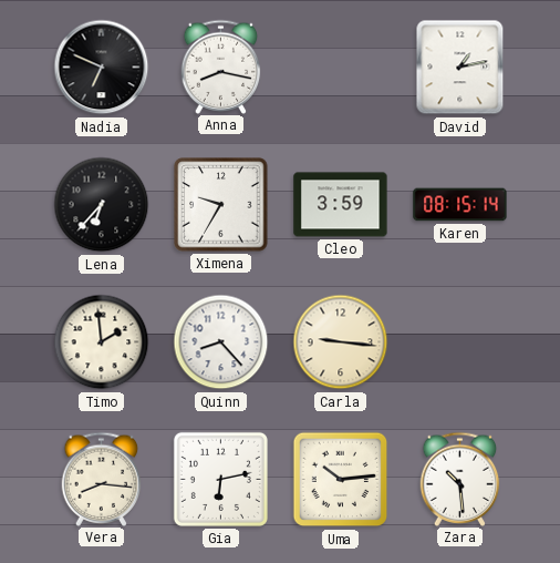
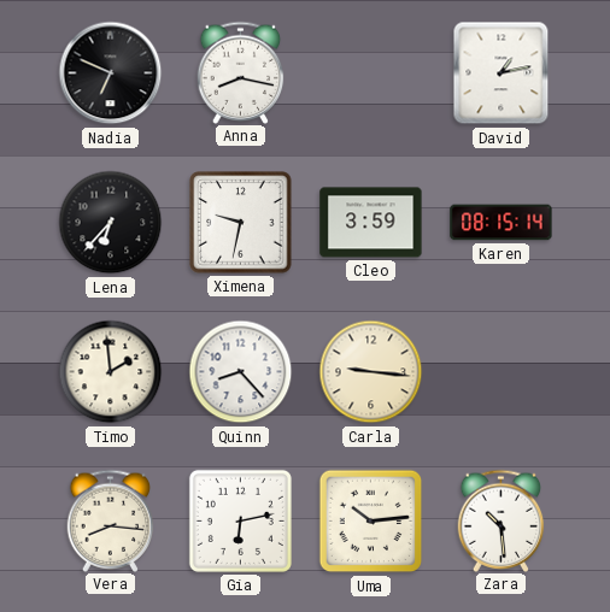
Ximena: 9:35 -> 9:32
